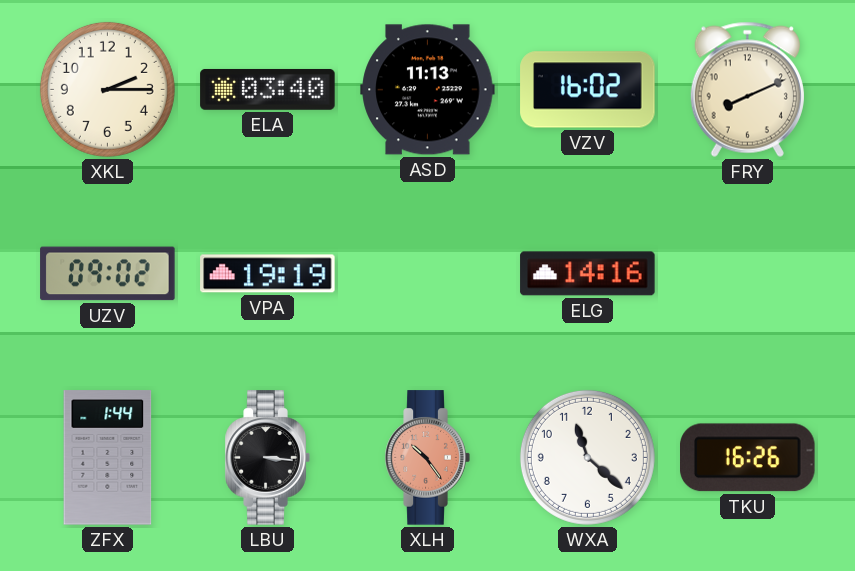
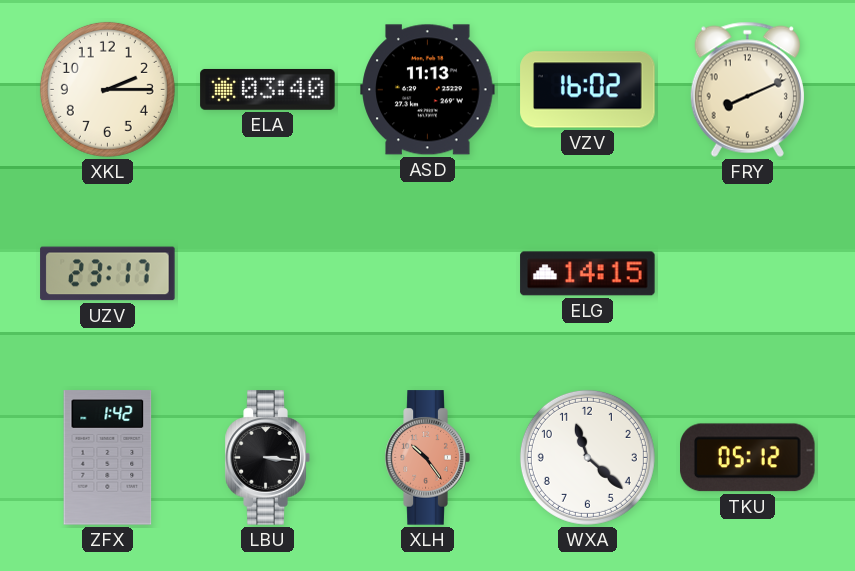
UZV: 09:02 -> 23:17
VPA: 19:19 -> none
ELG: 14:16 -> 14:15
ZFX: 1:44 -> 1:42
TKU: 16:26 -> 05:12
